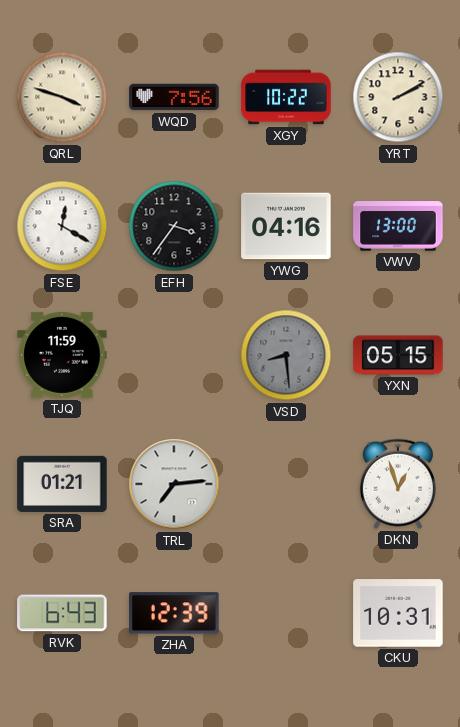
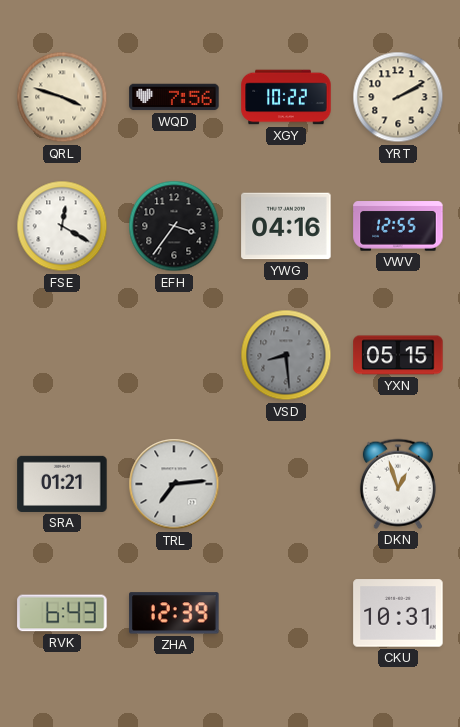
VWV: 13:00 -> 12:55
TJQ: 11:59 -> none
